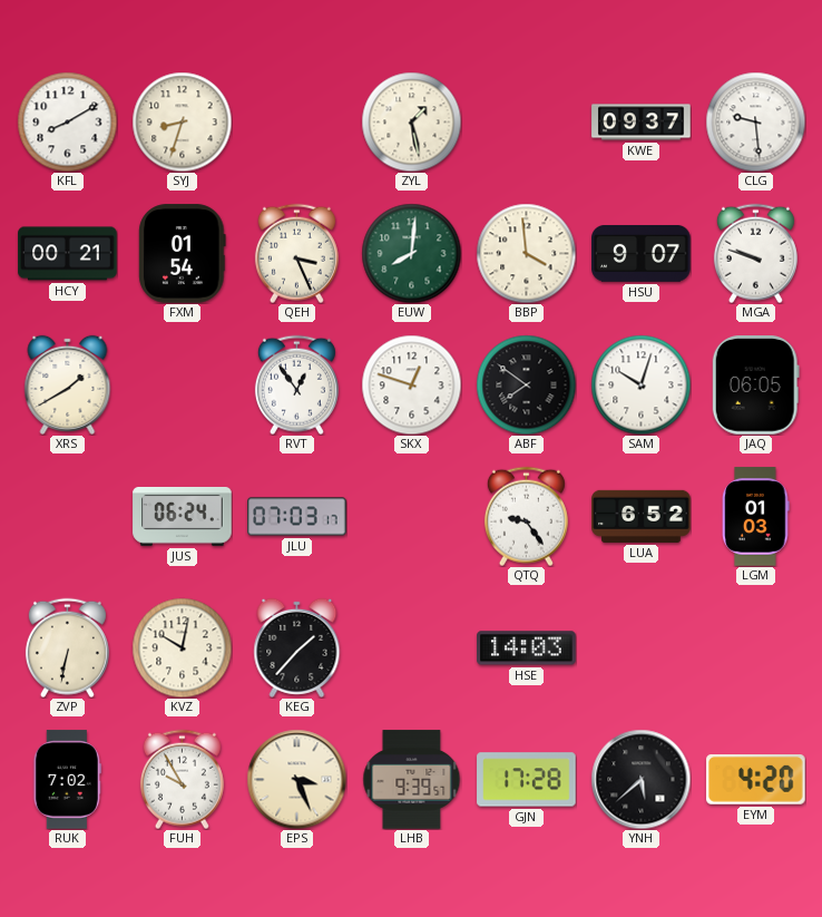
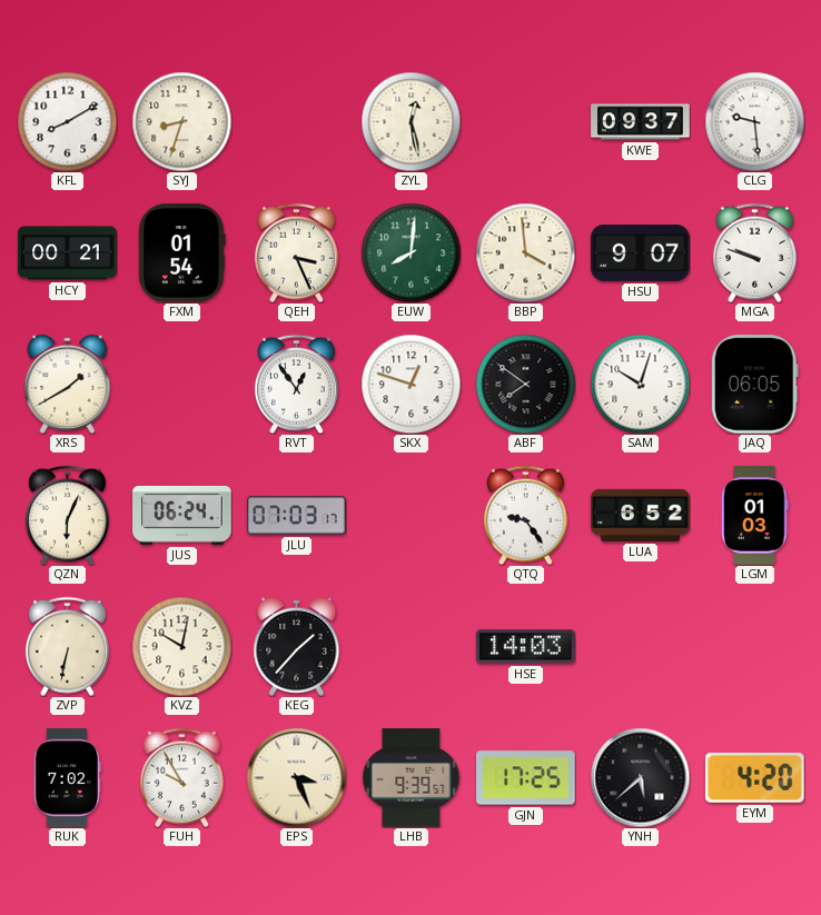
ZYL: 1:28 -> 12:28
QZN: none -> 6:04
GJN: 17:28 -> 17:25
